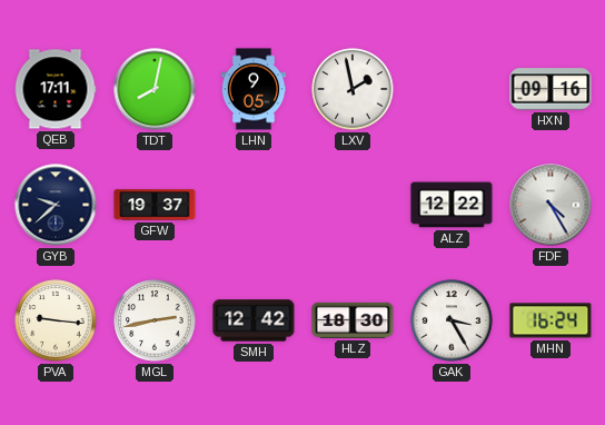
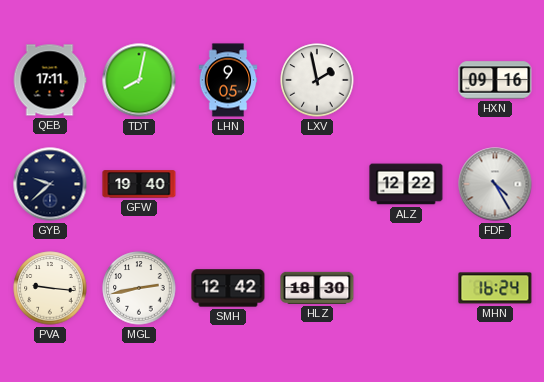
GFW: 19:37 -> 19:40
GAK: 3:25 -> none
